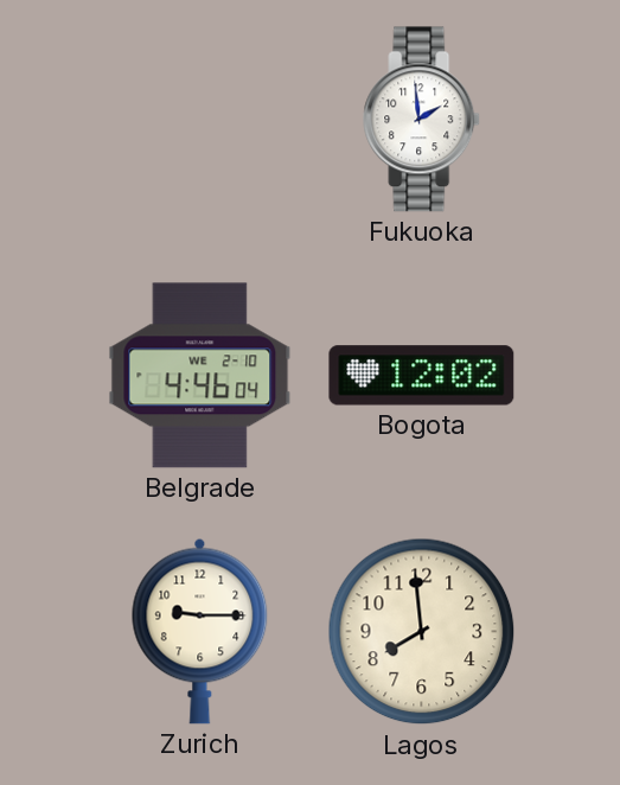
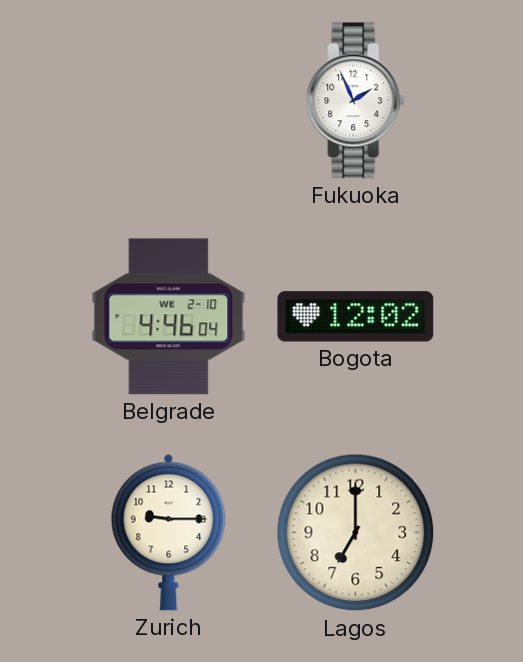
Fukuoka: 1:59 -> 1:56
Lagos: 7:59 -> 7:00
